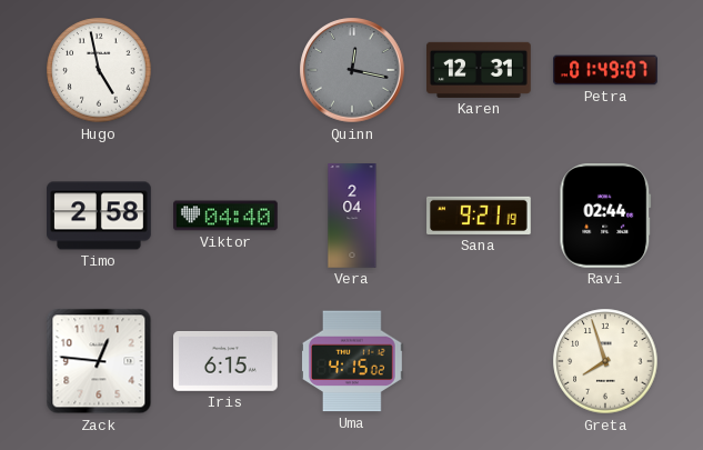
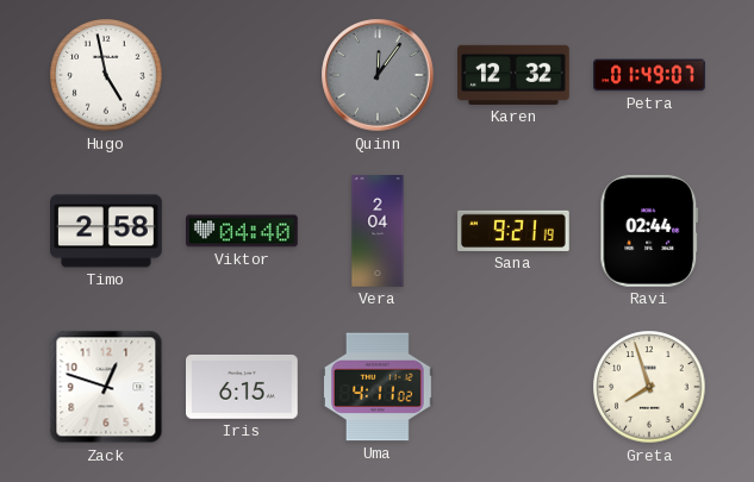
Quinn: 12:17 -> 12:06
Karen: 12:31 -> 12:32
Zack: 12:46 -> 12:48
Uma: 4:15 -> 4:11
